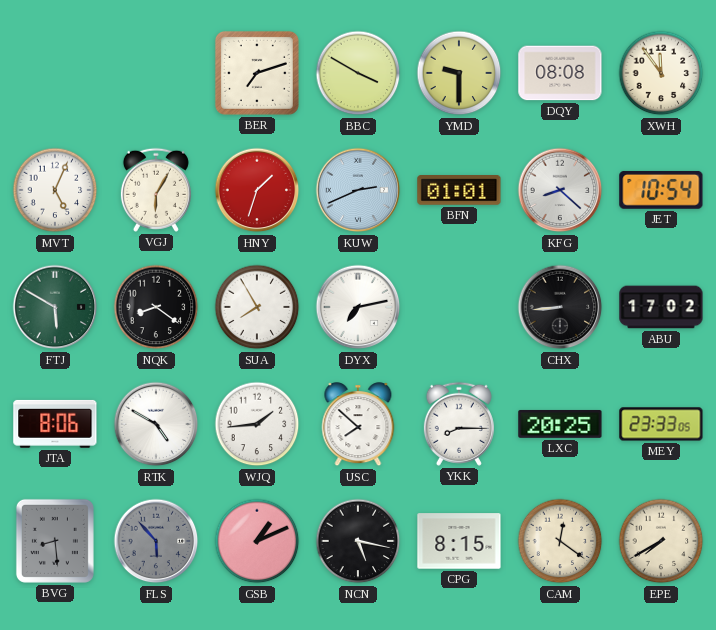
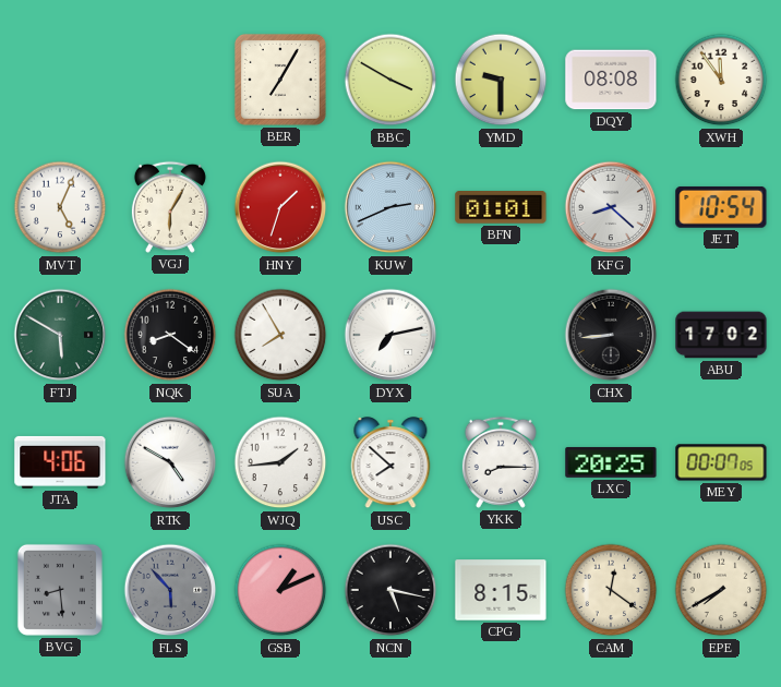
BER: 7:12 -> 7:05
JTA: 8:06 -> 4:06
MEY: 23:33 -> 00:07
